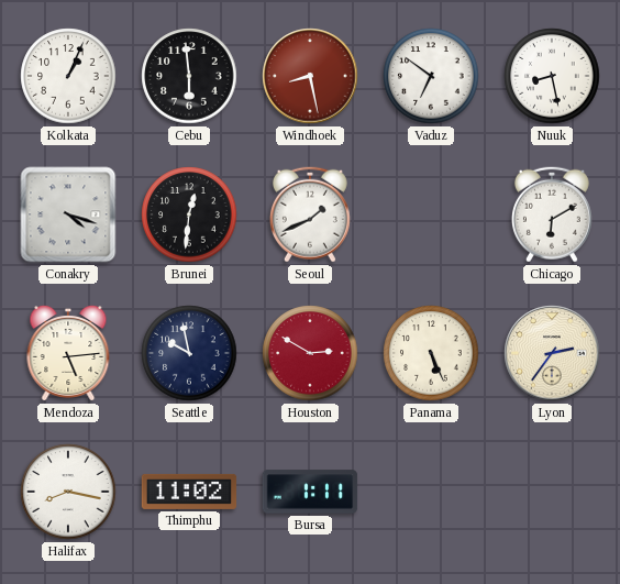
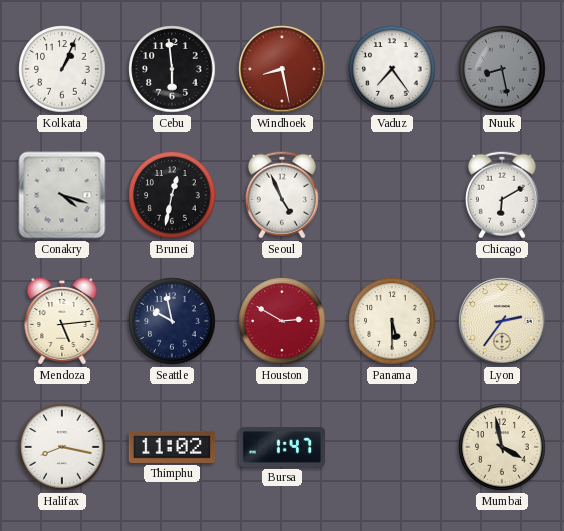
Vaduz: 6:51 -> 7:24
Nuuk dial: white -> grey
Brunei: 12:31 -> 12:32
Seoul: 1:41 -> 4:56
Panama: 5:26 -> 5:30
Bursa: 1:11 -> 1:47
Mumbai: none -> 3:58
